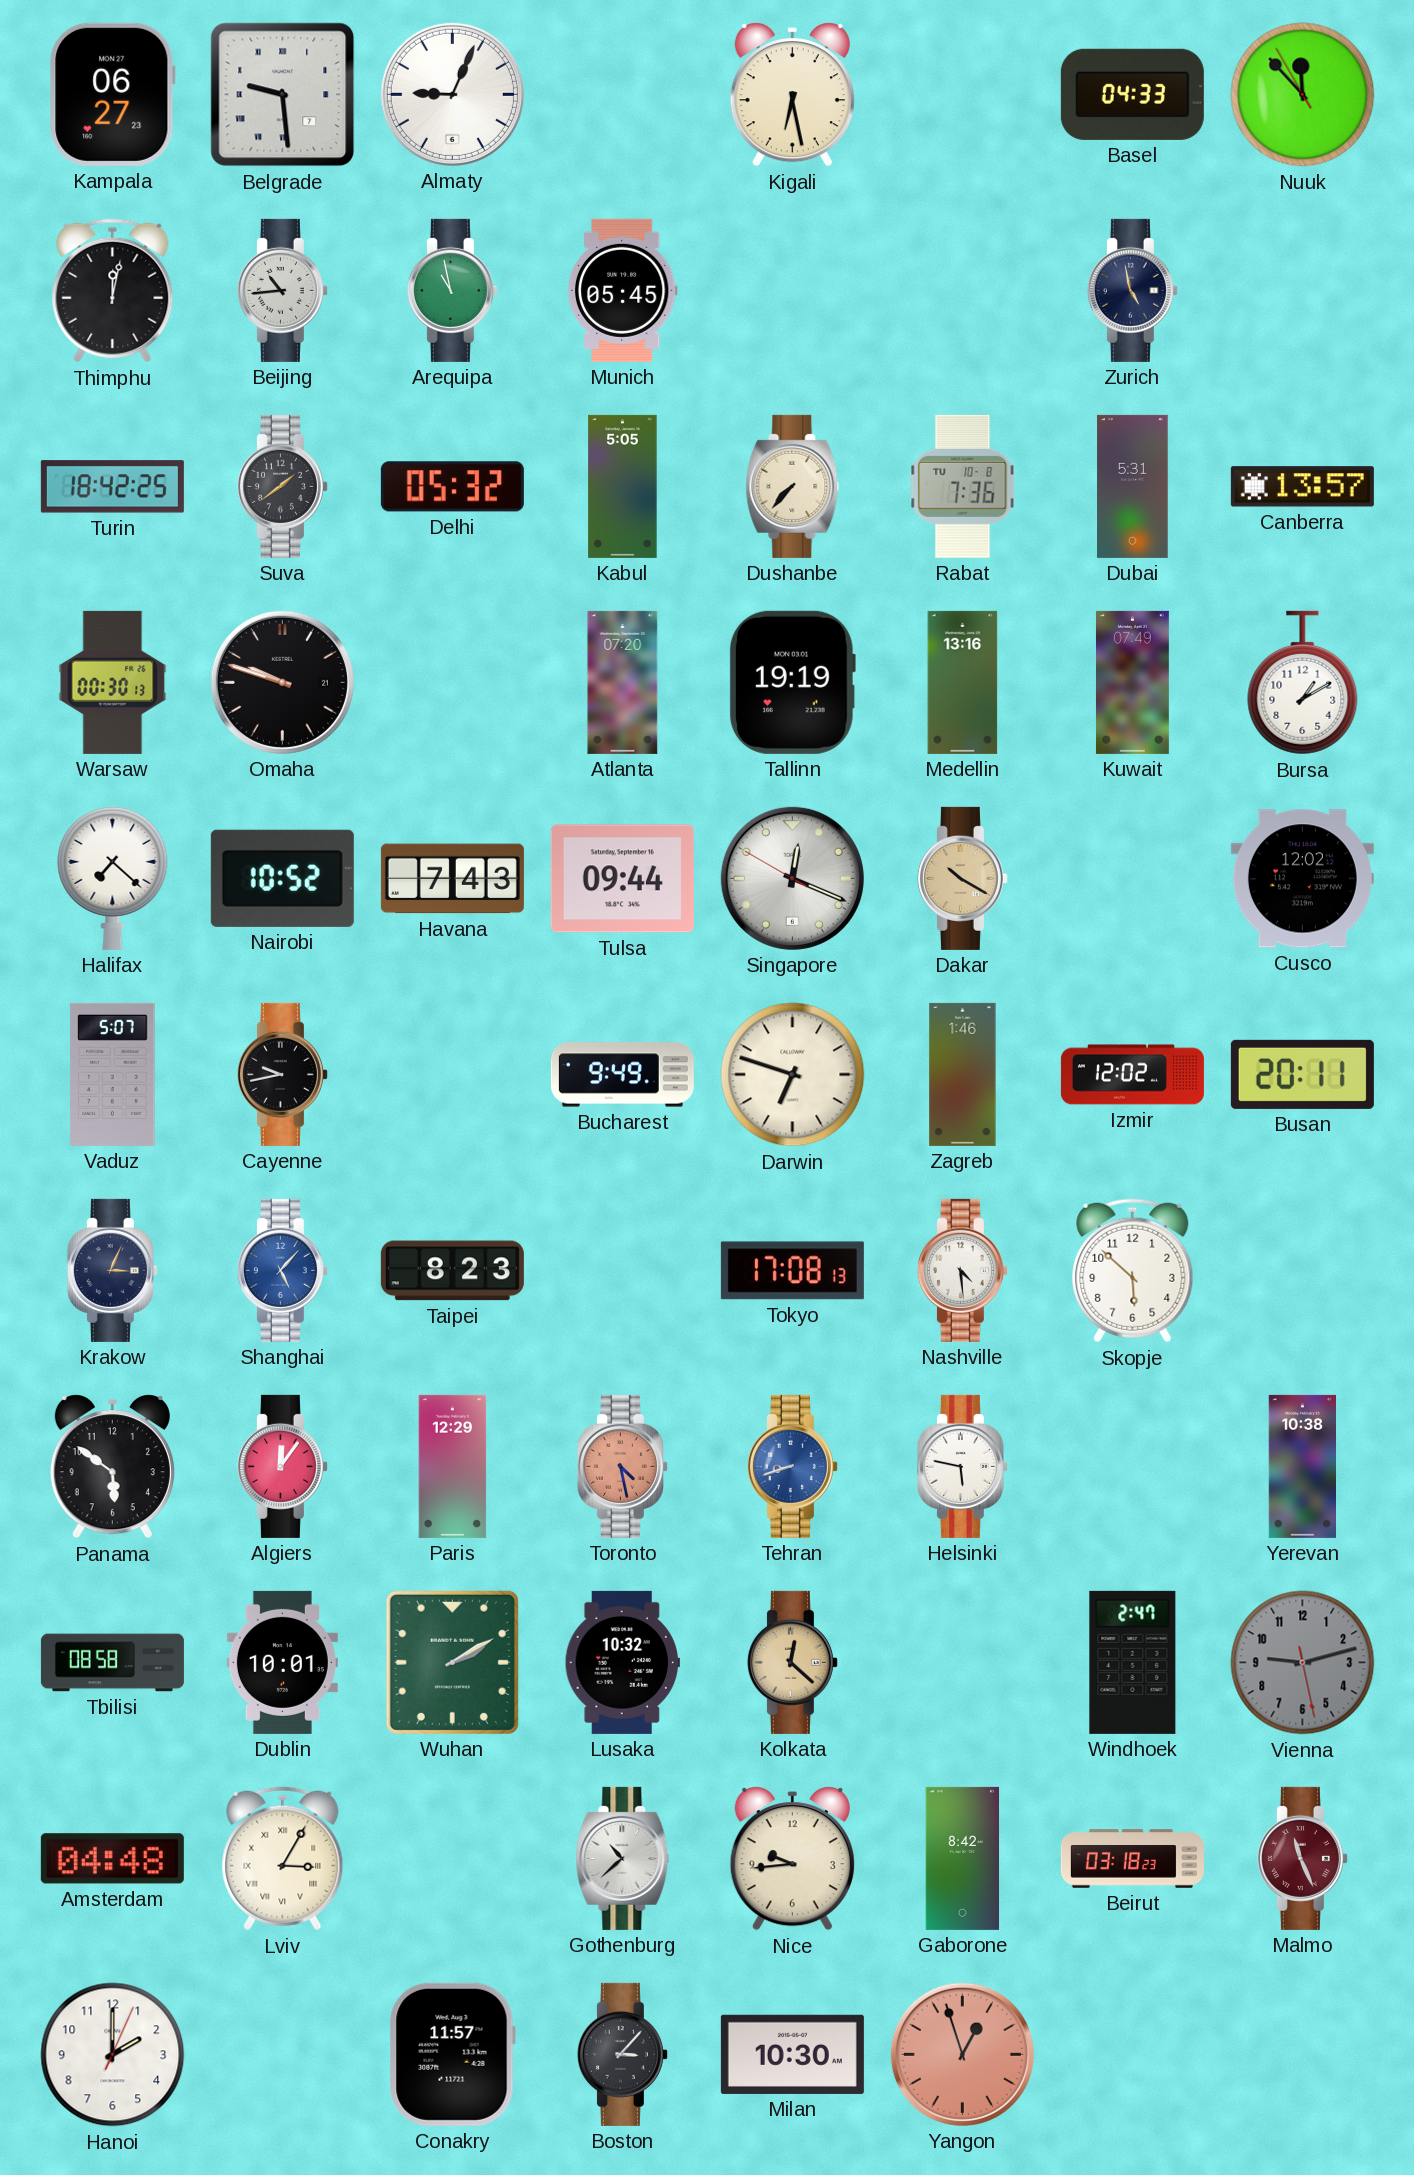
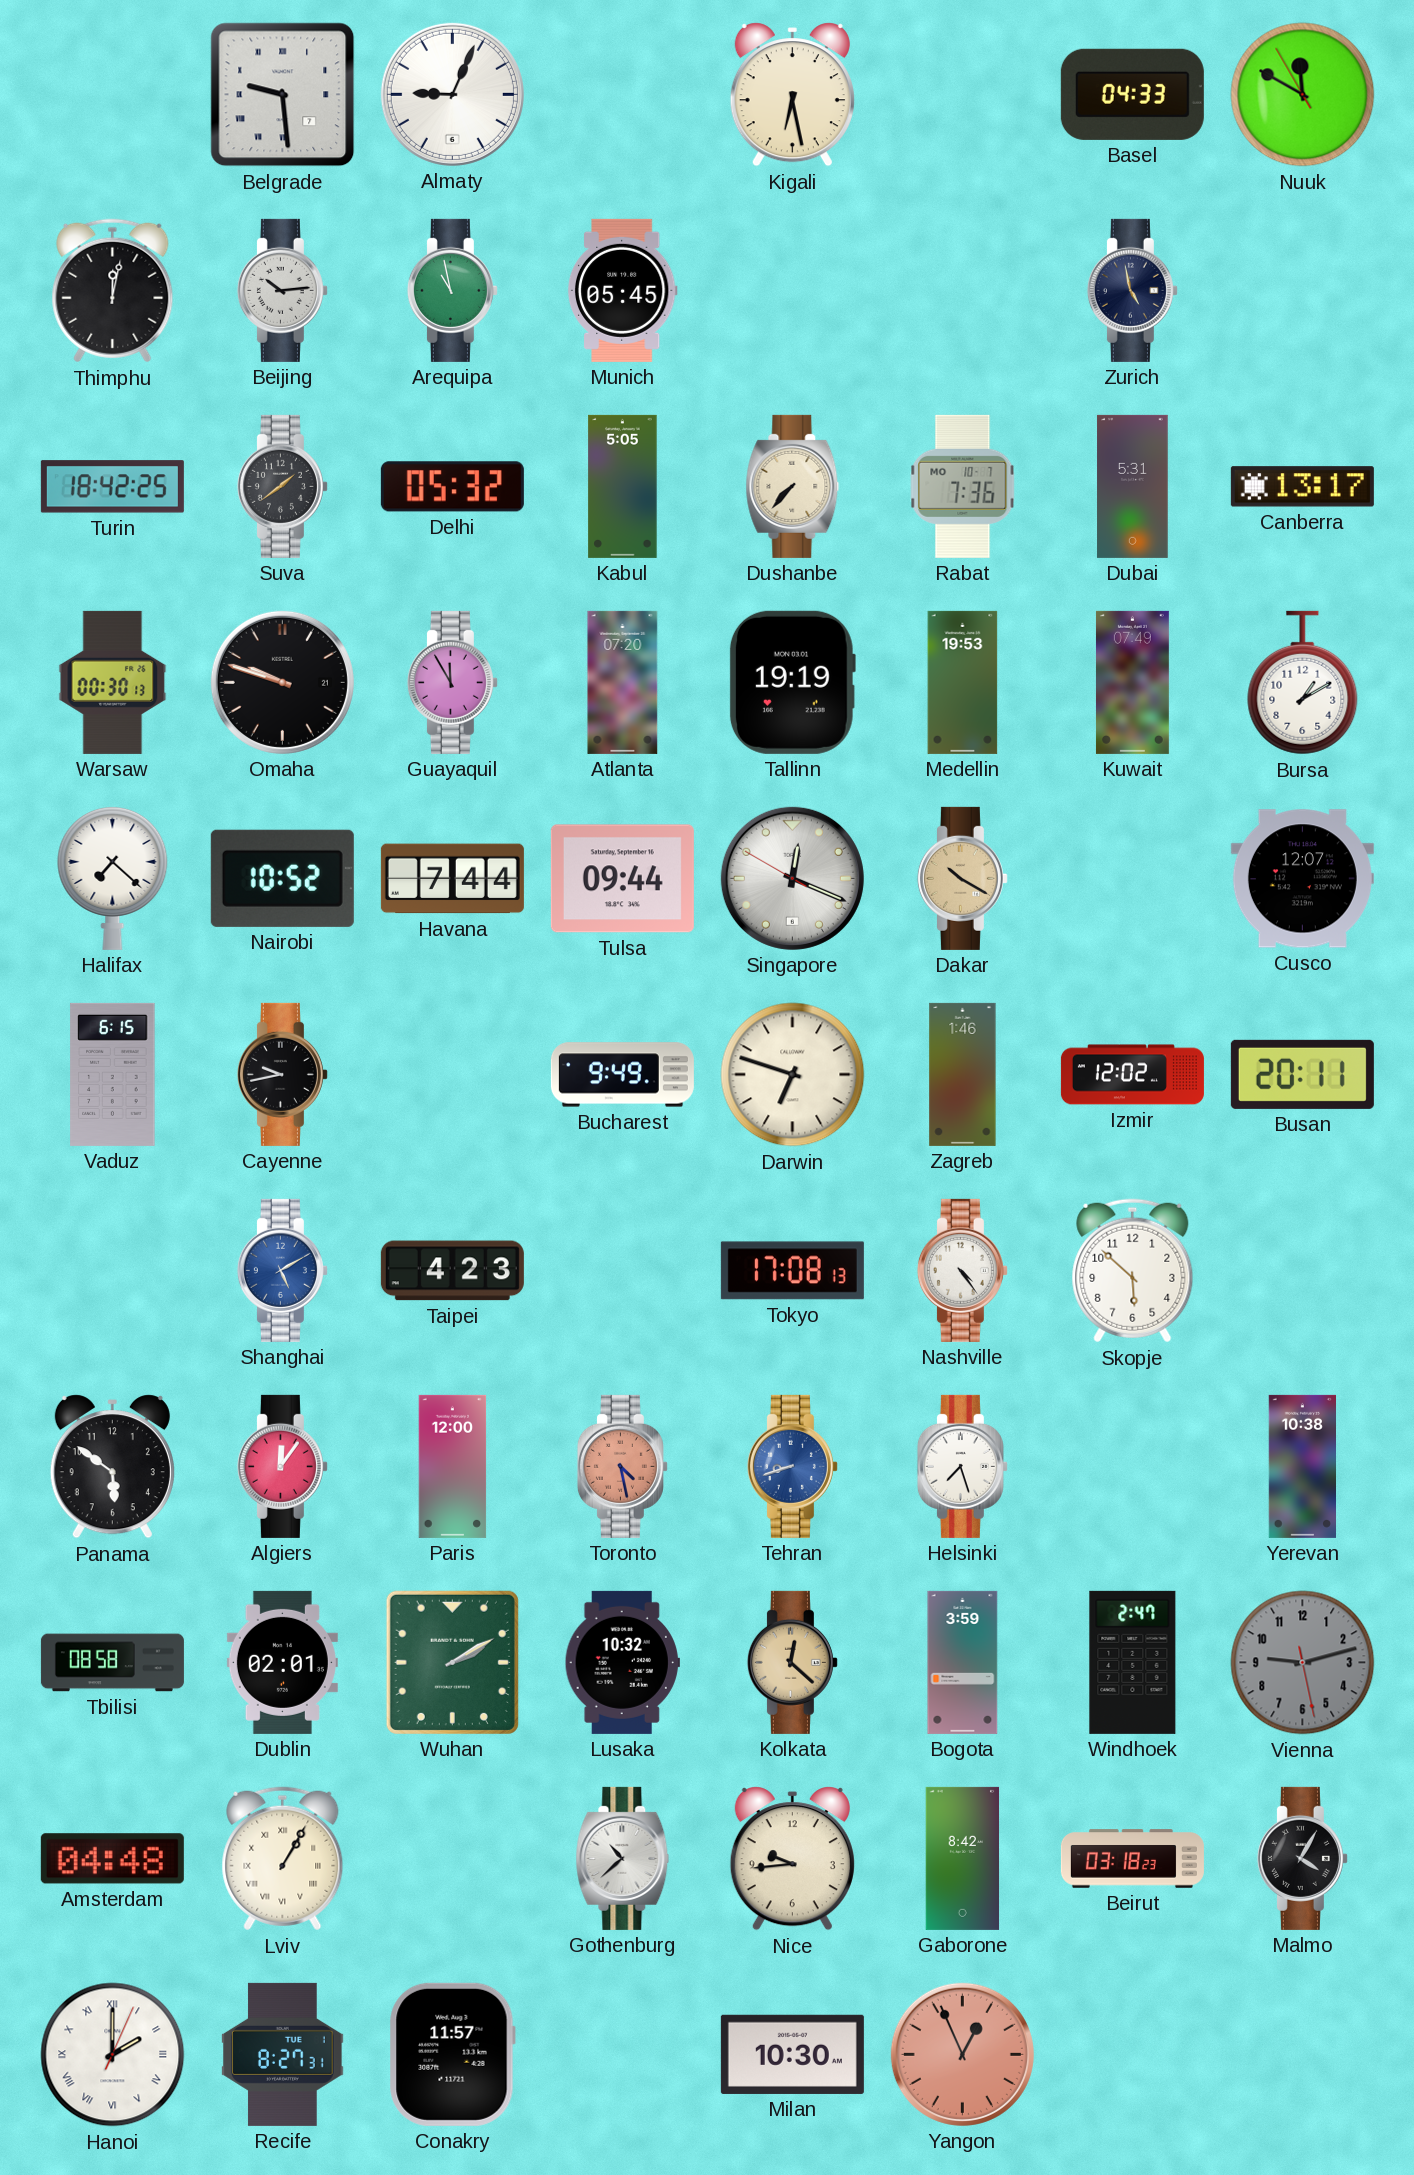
Kampala: 06:27 -> none
Nuuk: 11:52 -> 11:49
Beijing: 10:44 -> 10:14
Rabat date: TU 10-8 -> MO 10-7
Canberra: 13:57 -> 13:17
Guayaquil: none -> 11:55
Medellin: 13:16 -> 19:53
Havana: 7:43 -> 7:44
Cusco: 12:02 -> 12:07
Vaduz: 5:07 -> 6:15
Krakow: 3:04 -> none
Shanghai: 5:07 -> 5:10
Taipei: 8:23 -> 4:23
Nashville: 4:29 -> 4:24
Paris: 12:29 -> 12:00
Helsinki: 5:47 -> 7:27
Dublin: 10:01 -> 02:01
Bogota: none -> 3:59
Lviv: 3:05 -> 1:05
Malmo: 11:26 -> 4:05
Malmo dial: burgundy -> black
Hanoi numerals: Arabic -> Roman
Recife: none -> 8:27
Boston: 3:07 -> none
Yangon: 12:57 -> 12:56
